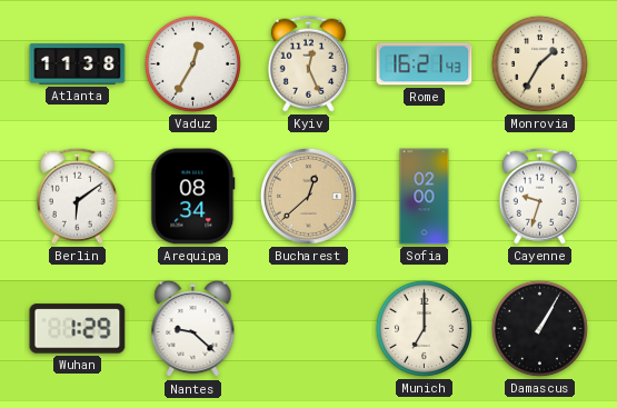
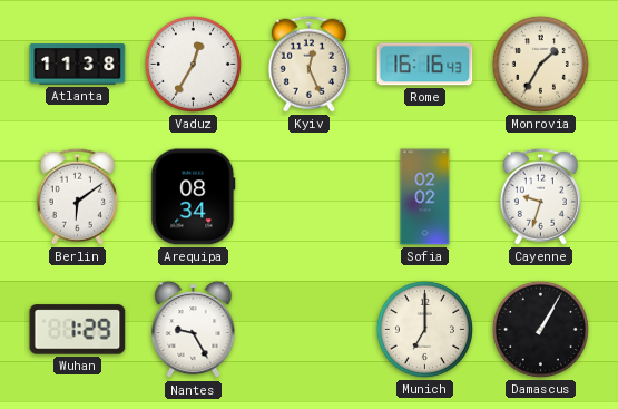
Rome: 16:21 -> 16:16
Bucharest: 12:38 -> none
Sofia: 02:00 -> 02:02
Nantes: 9:22 -> 9:25
